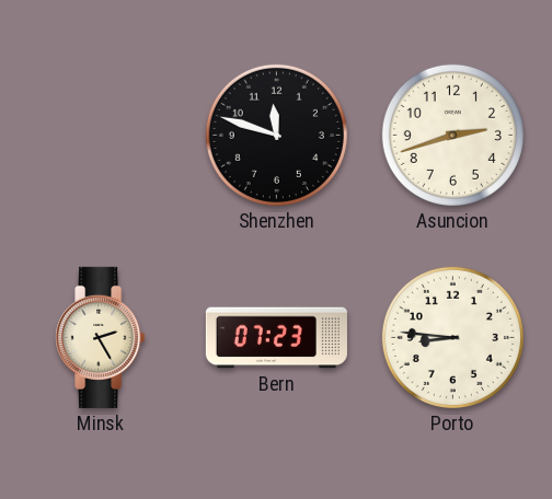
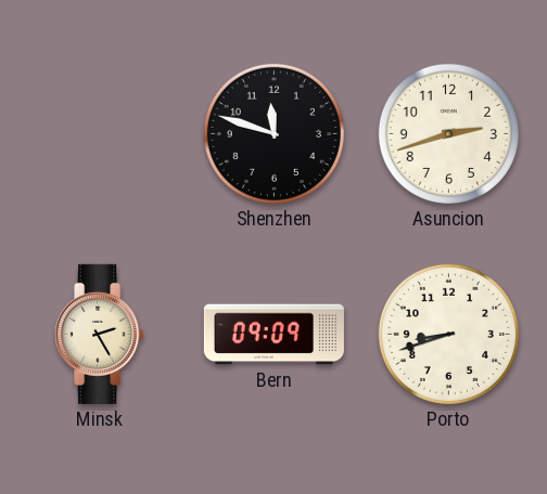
Bern: 07:23 -> 09:09
Porto: 8:46 -> 8:42
